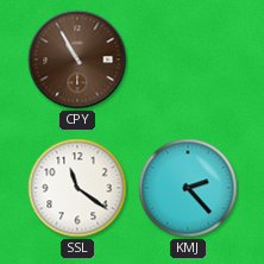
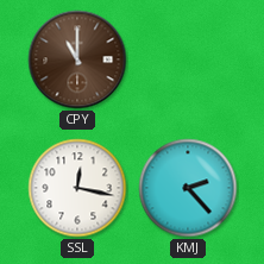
CPY: 10:55 -> 11:00
SSL: 11:21 -> 12:17
